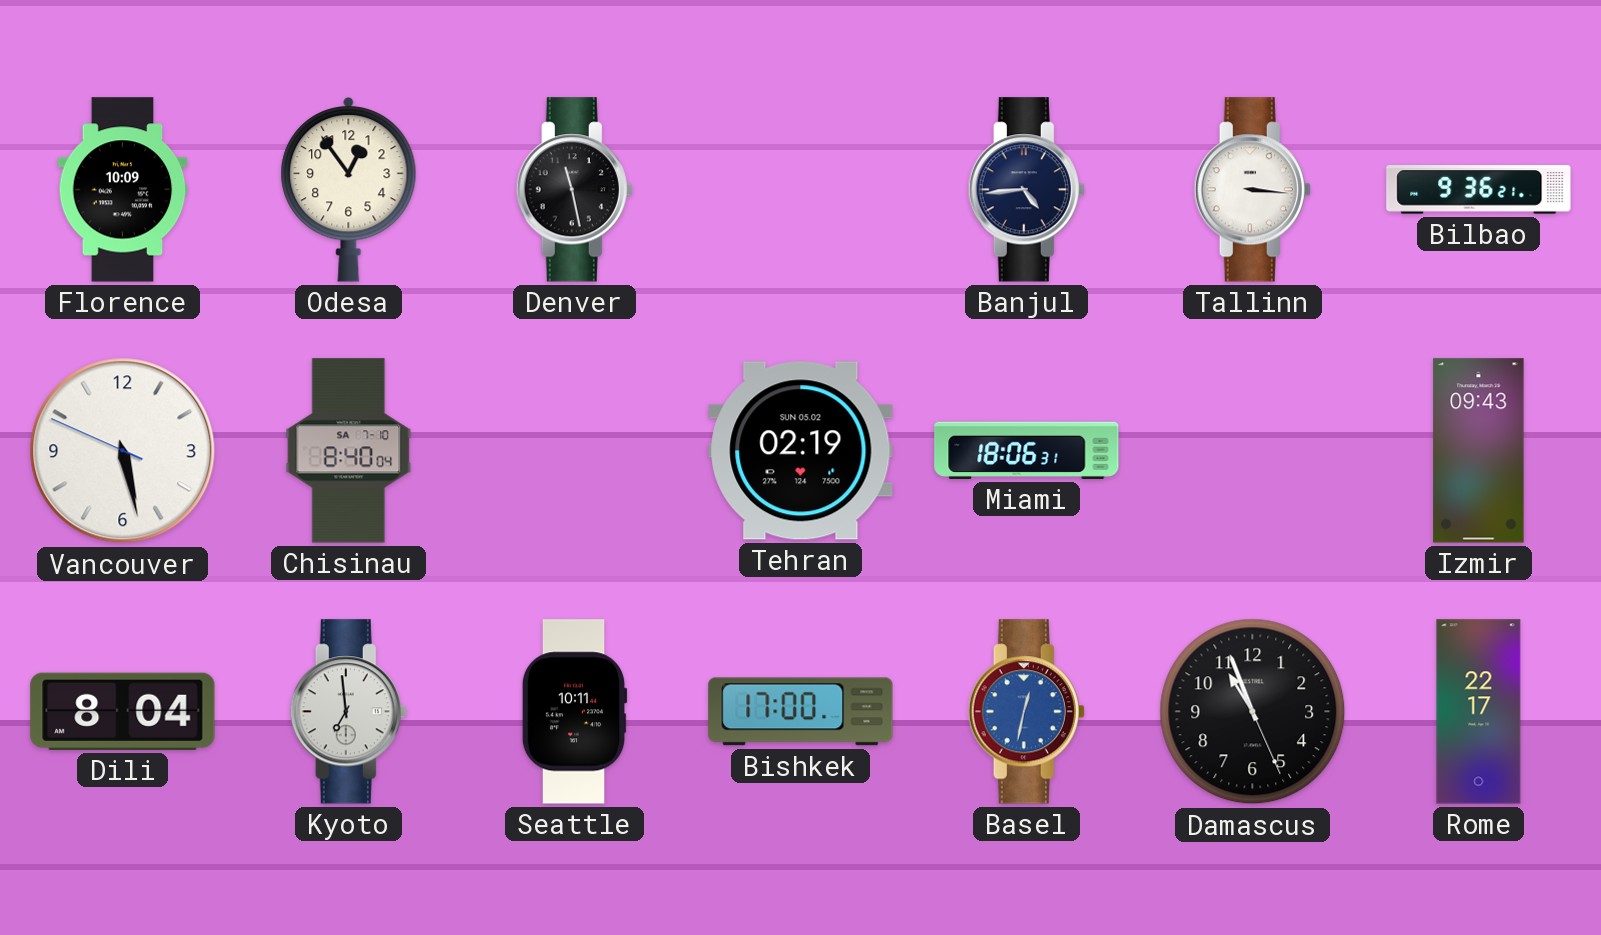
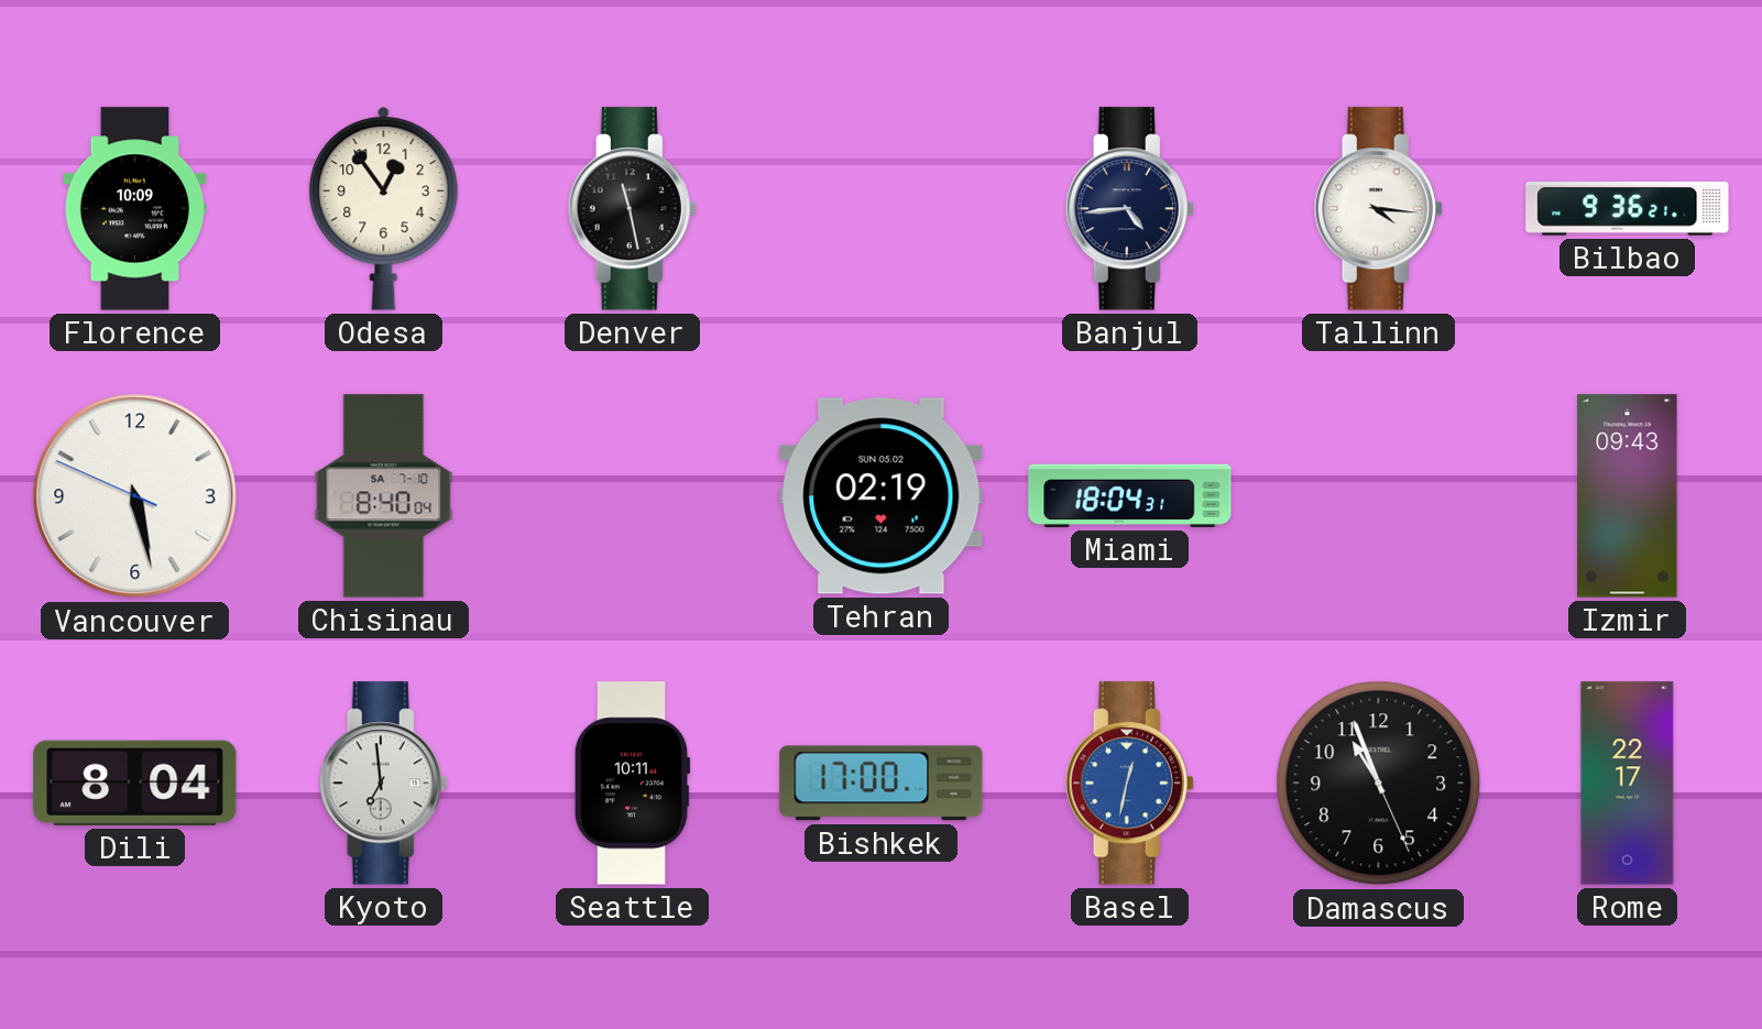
Tallinn: 3:16 -> 4:16
Miami: 18:06 -> 18:04
